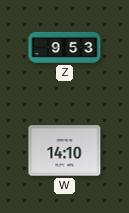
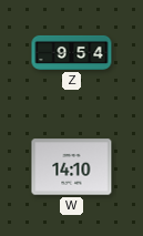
Z: 9:53 -> 9:54
